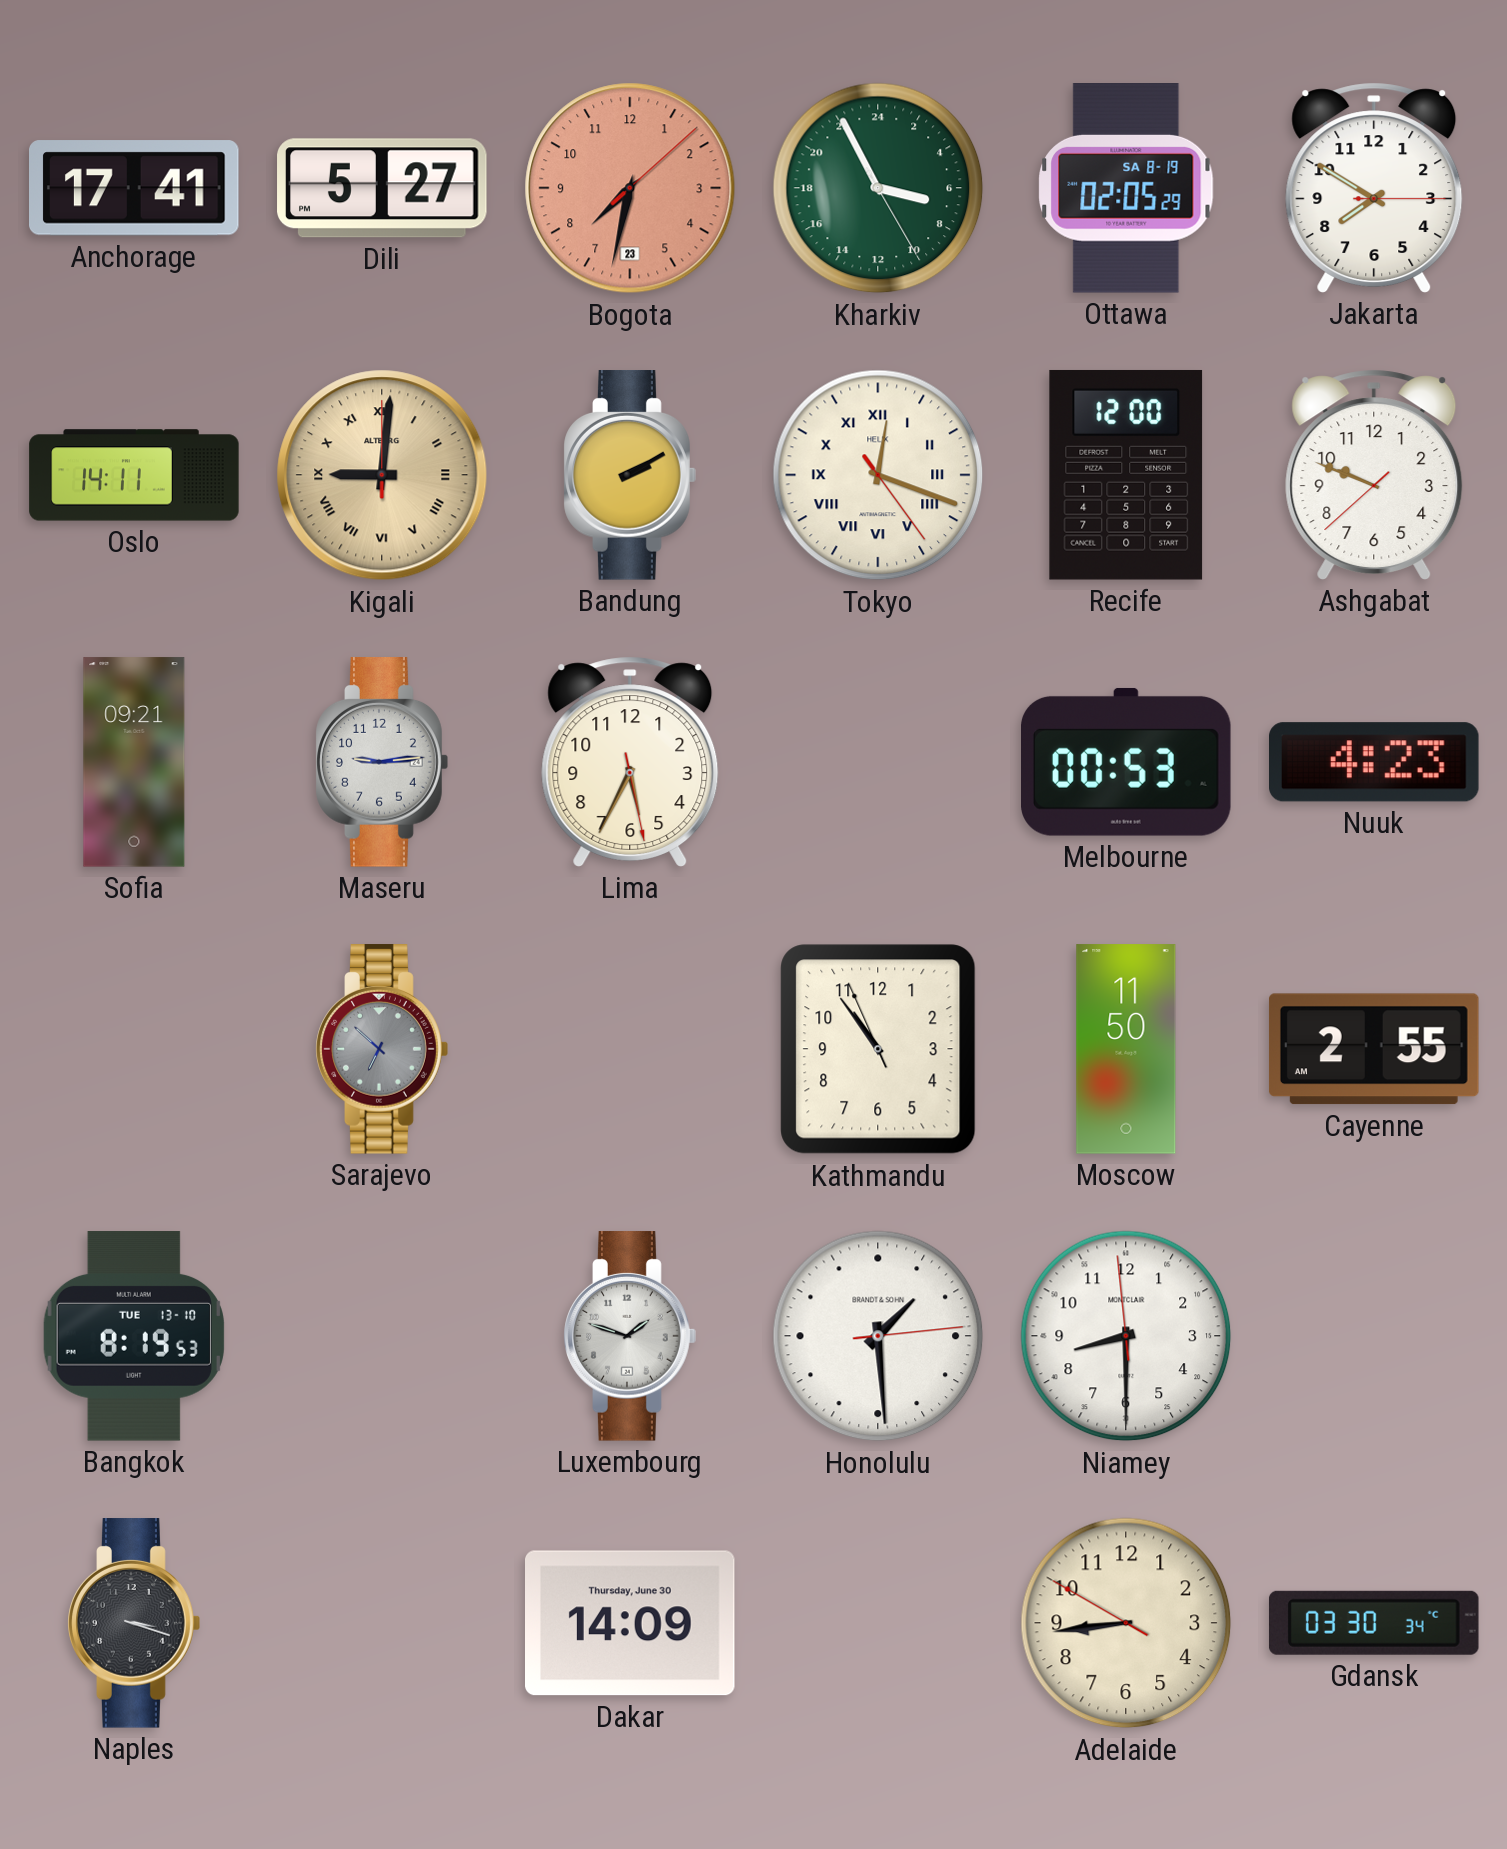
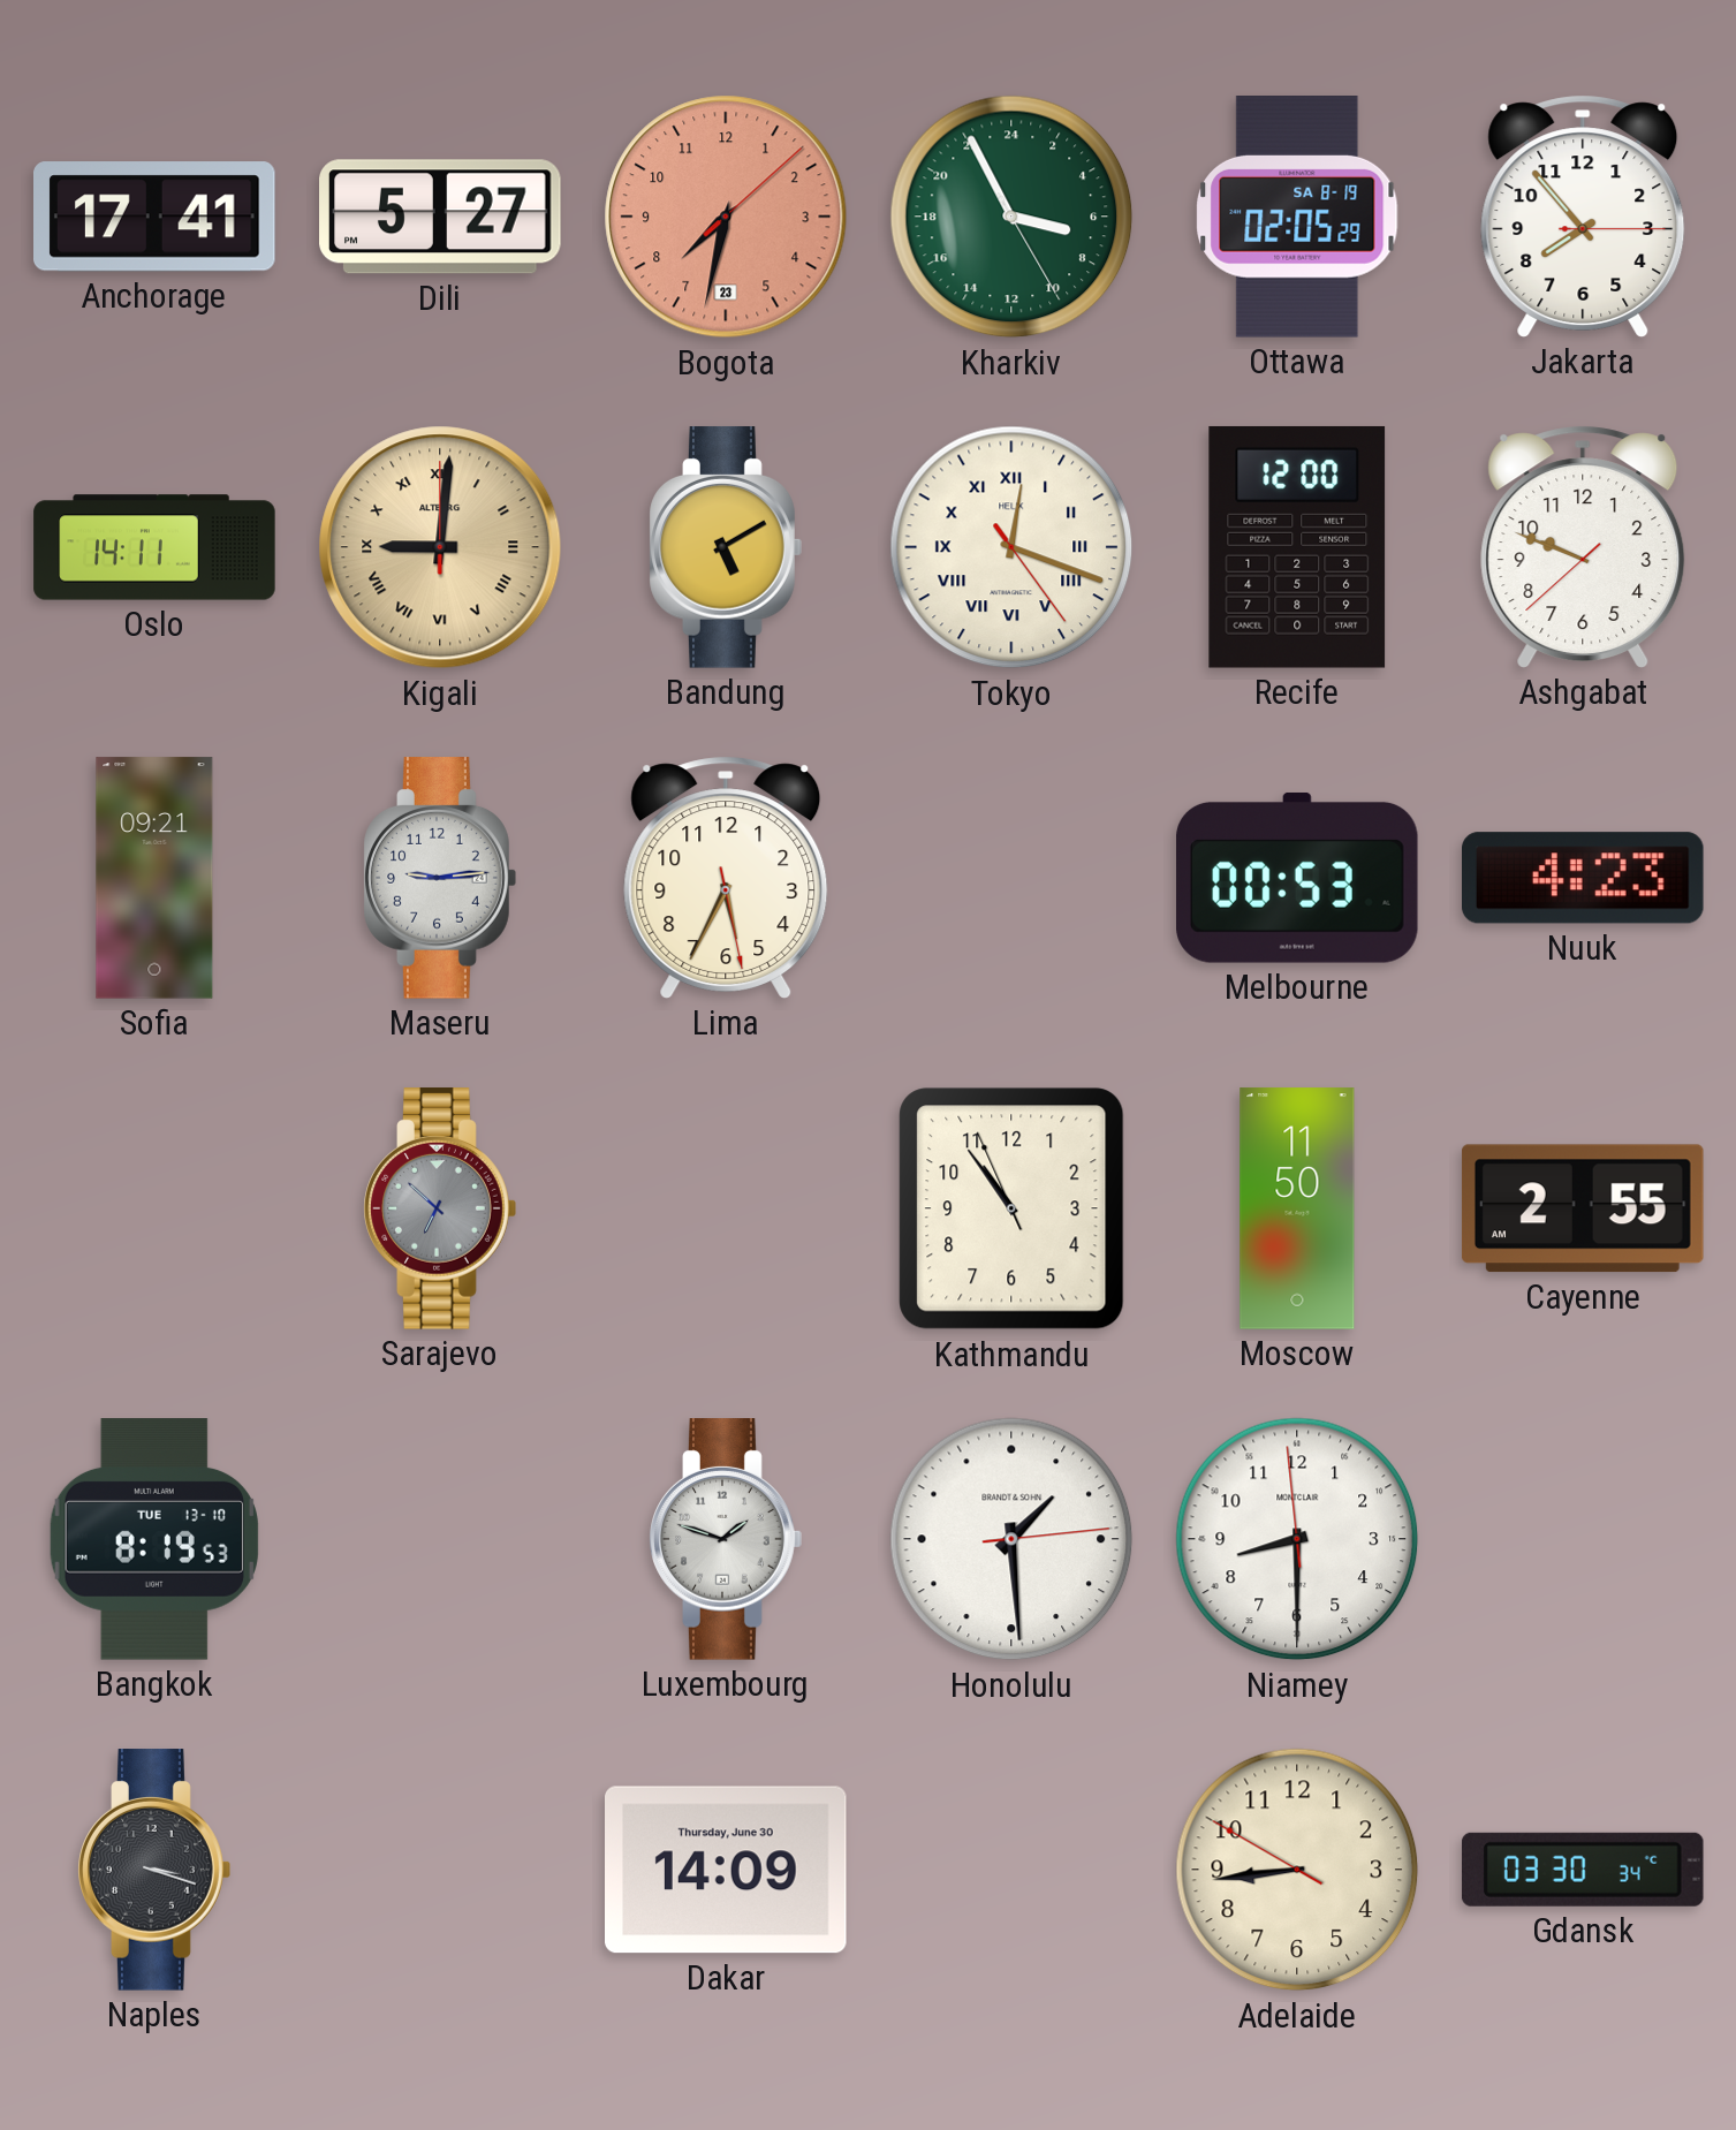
Jakarta: 7:50 -> 7:53
Bandung: 2:10 -> 5:10
